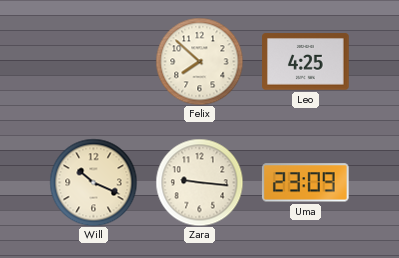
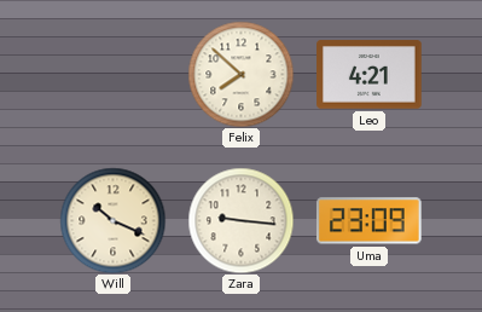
Leo: 4:25 -> 4:21
